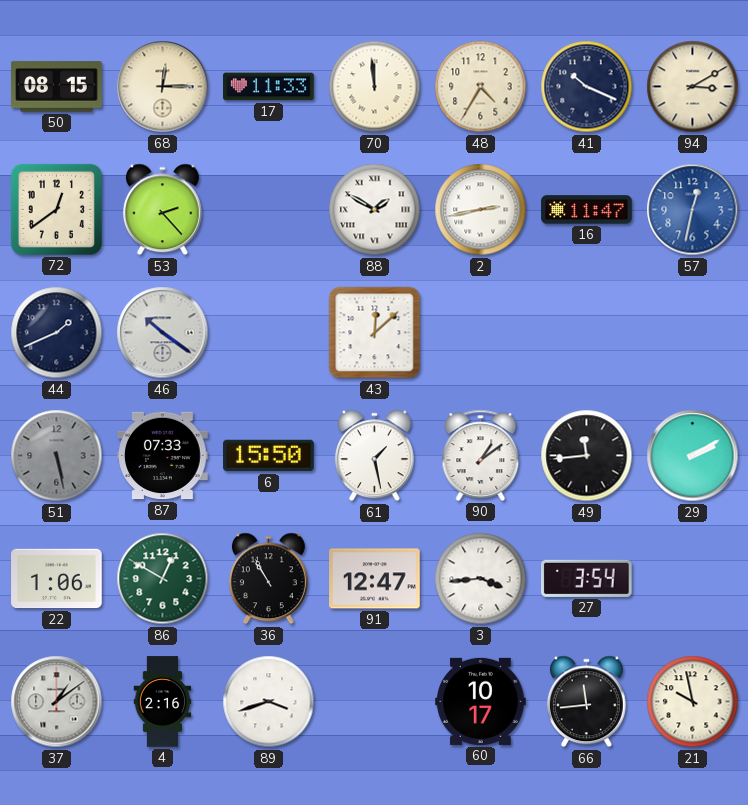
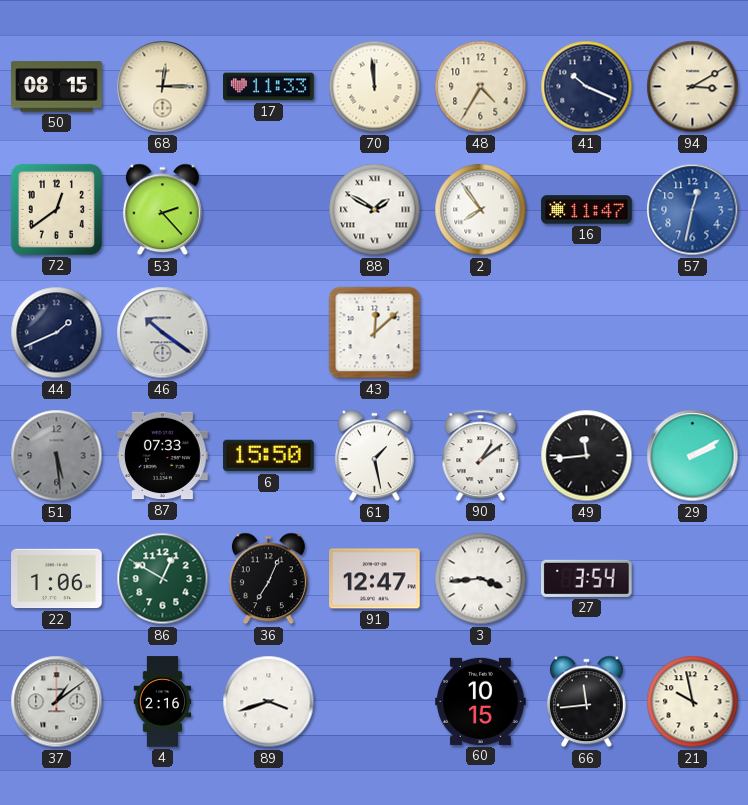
2: 2:43 -> 7:54
51: 5:28 -> 5:29
36: 10:55 -> 7:04
60: 10:17 -> 10:15
